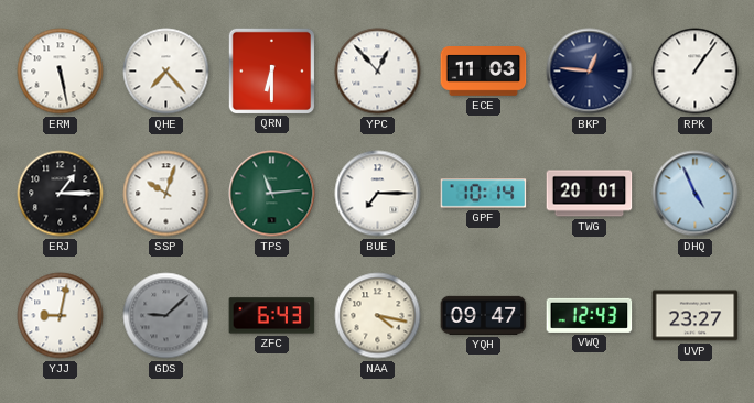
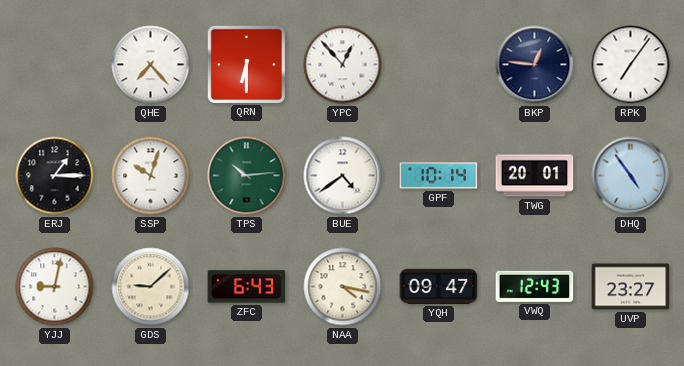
ERM: 5:28 -> none
ECE: 11:03 -> none
RPK: 1:06 -> 7:06
TPS: 11:14 -> 10:14
BUE: 7:15 -> 4:39
DHQ: 4:56 -> 4:54
GDS dial: grey -> cream
